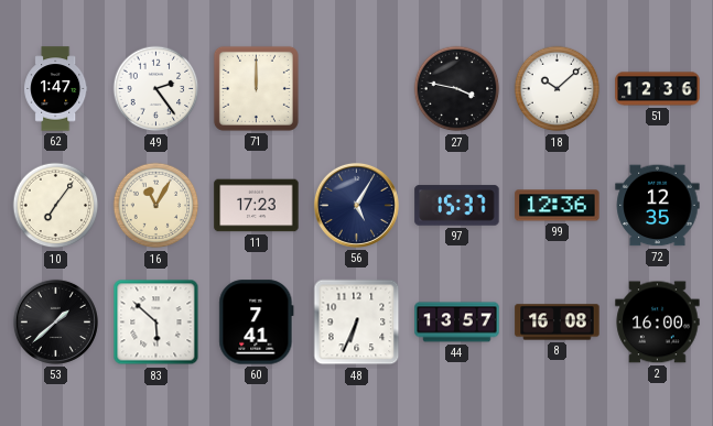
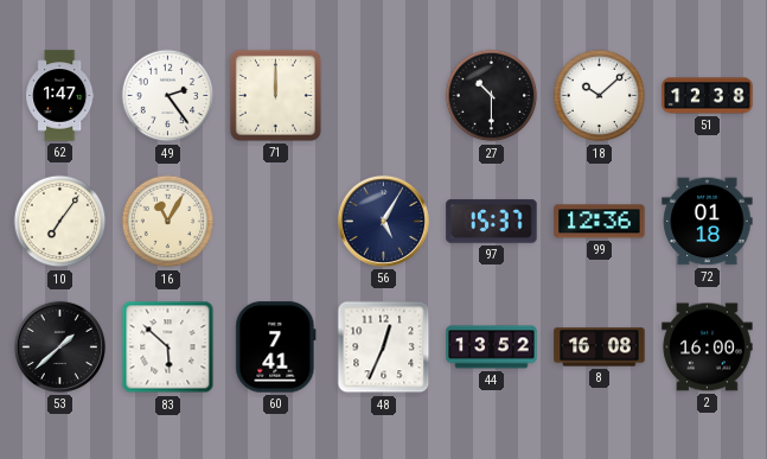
27: 3:47 -> 10:30
51: 12:36 -> 12:38
11: 17:23 -> none
72: 12:35 -> 01:18
48: 6:34 -> 12:34
44: 13:57 -> 13:52
